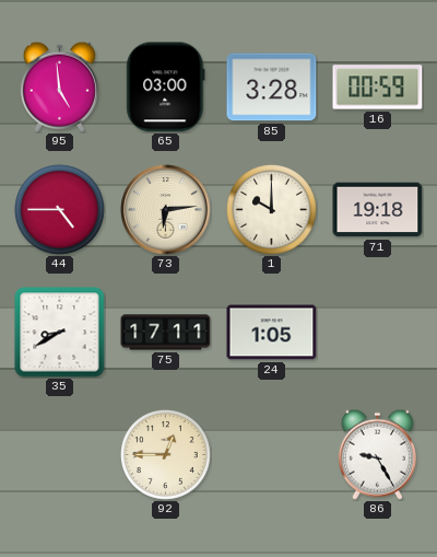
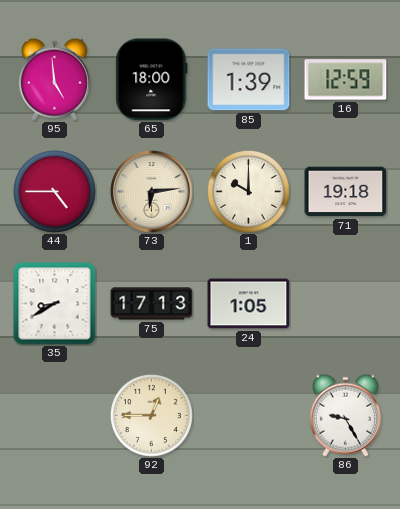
65: 03:00 -> 18:00
85: 3:28 -> 1:39
16: 00:59 -> 12:59
75: 17:11 -> 17:13
